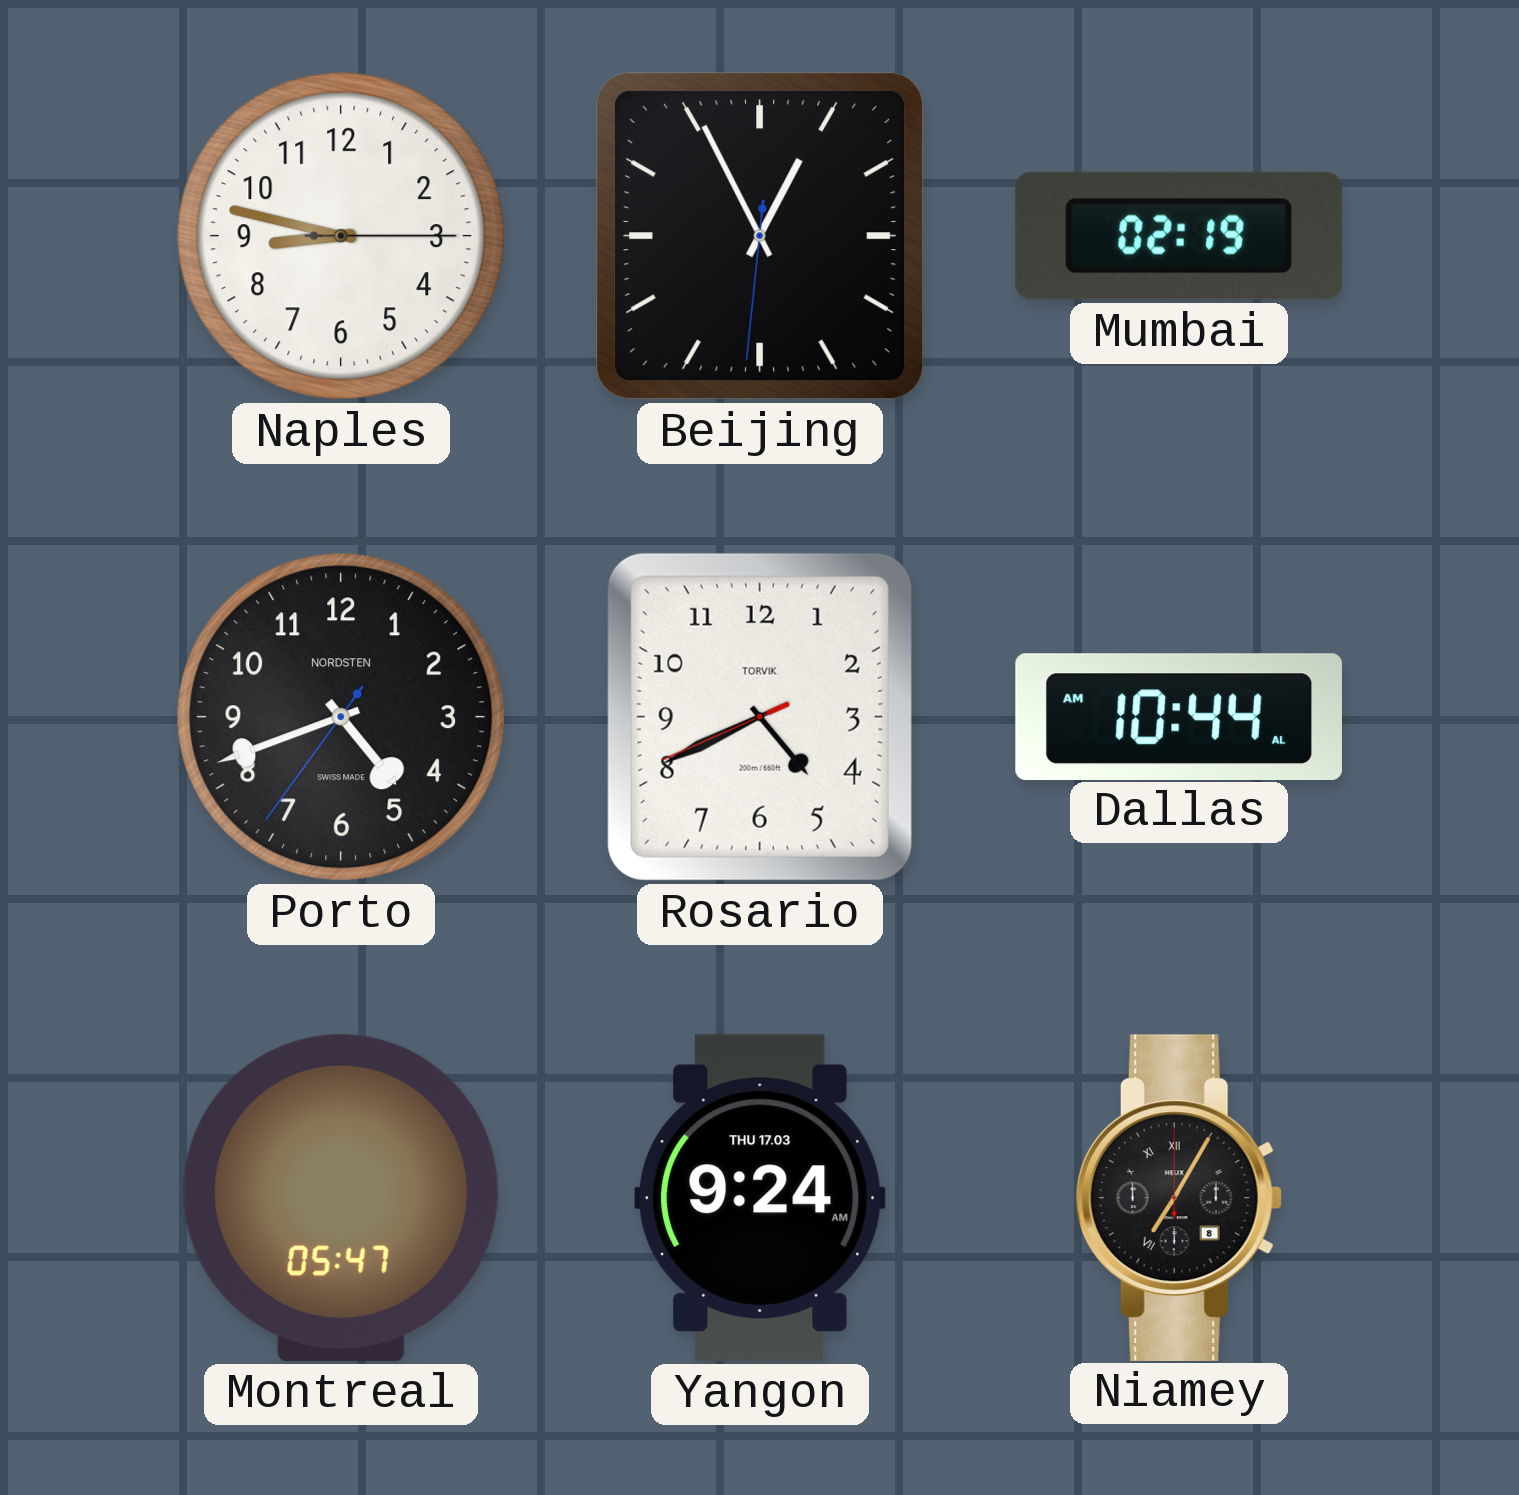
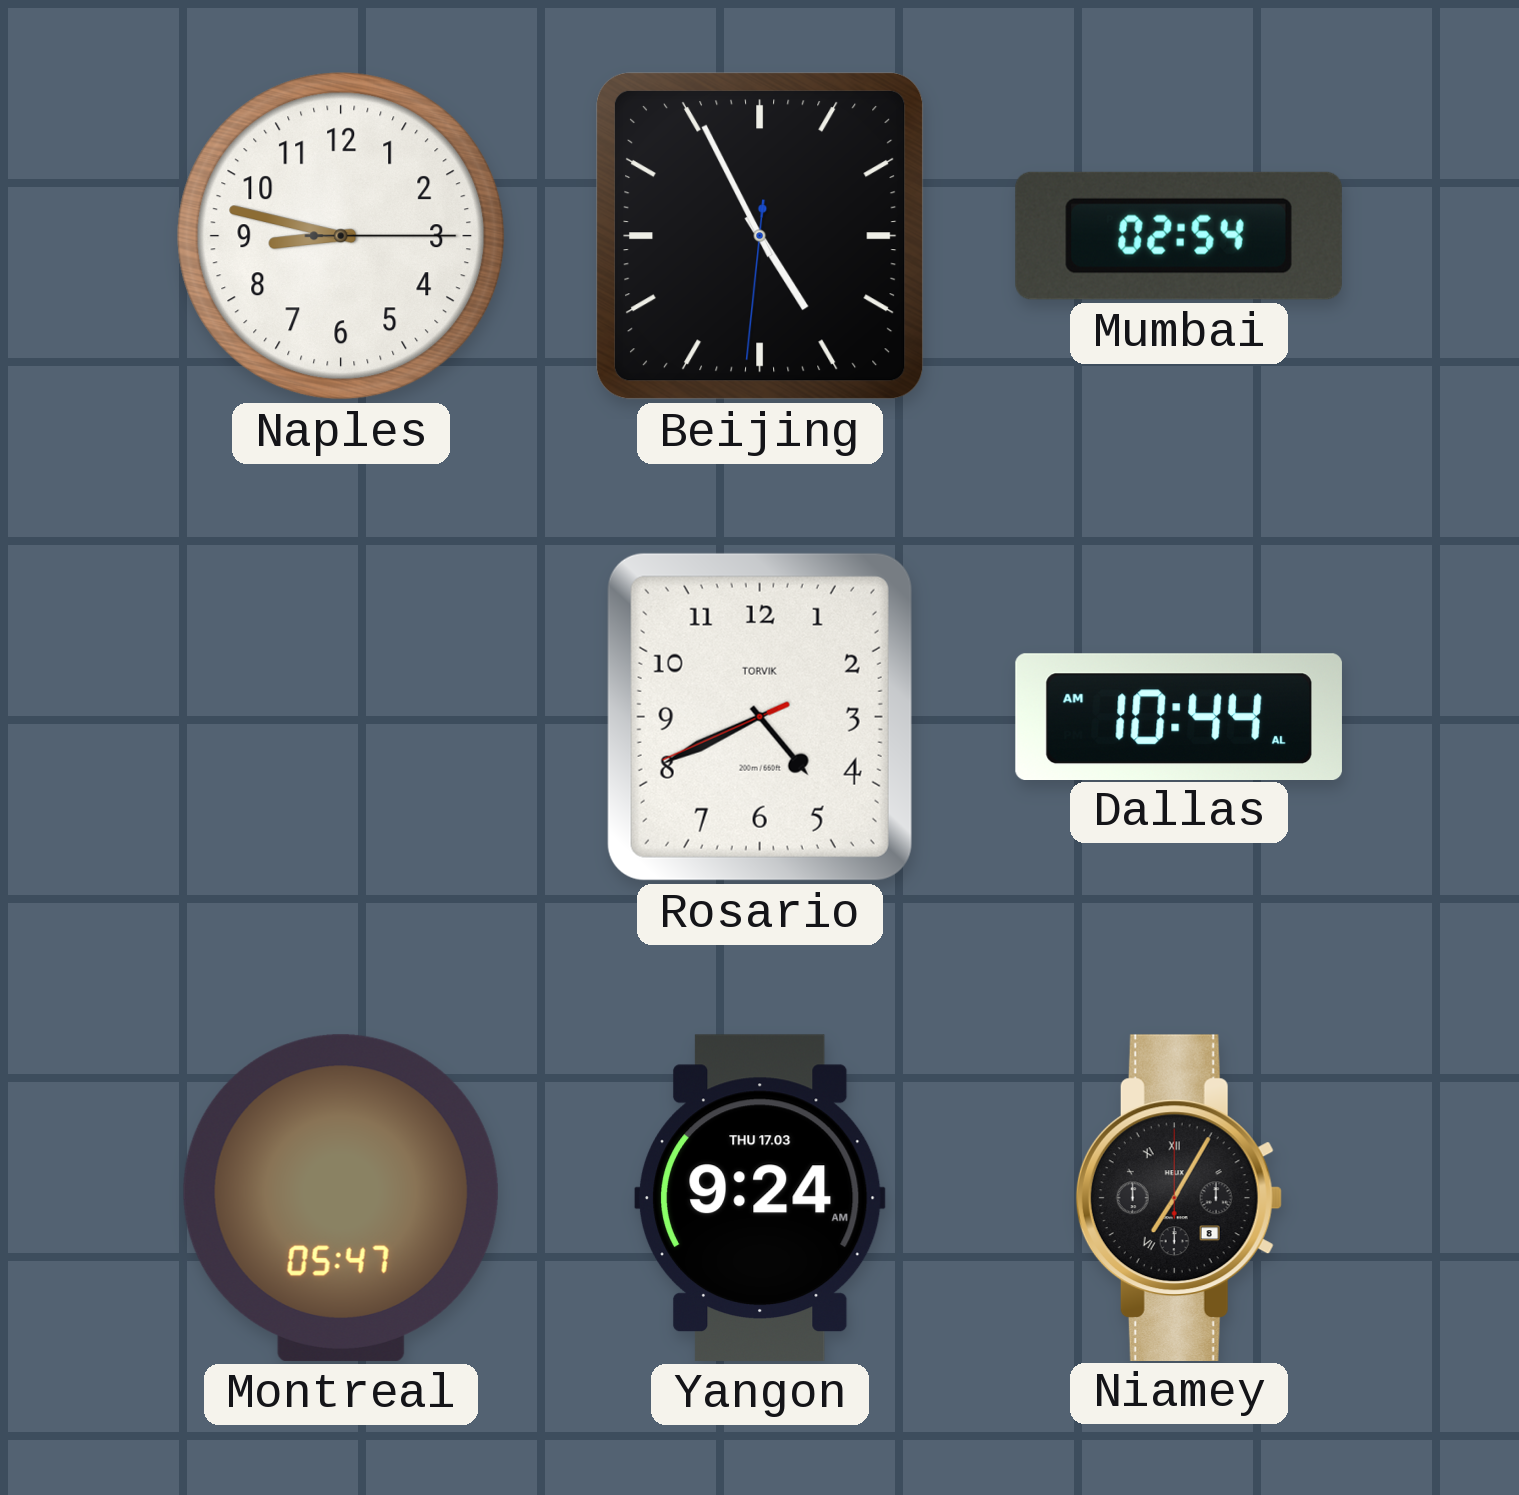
Beijing: 12:55 -> 4:55
Mumbai: 02:19 -> 02:54
Porto: 4:41 -> none
